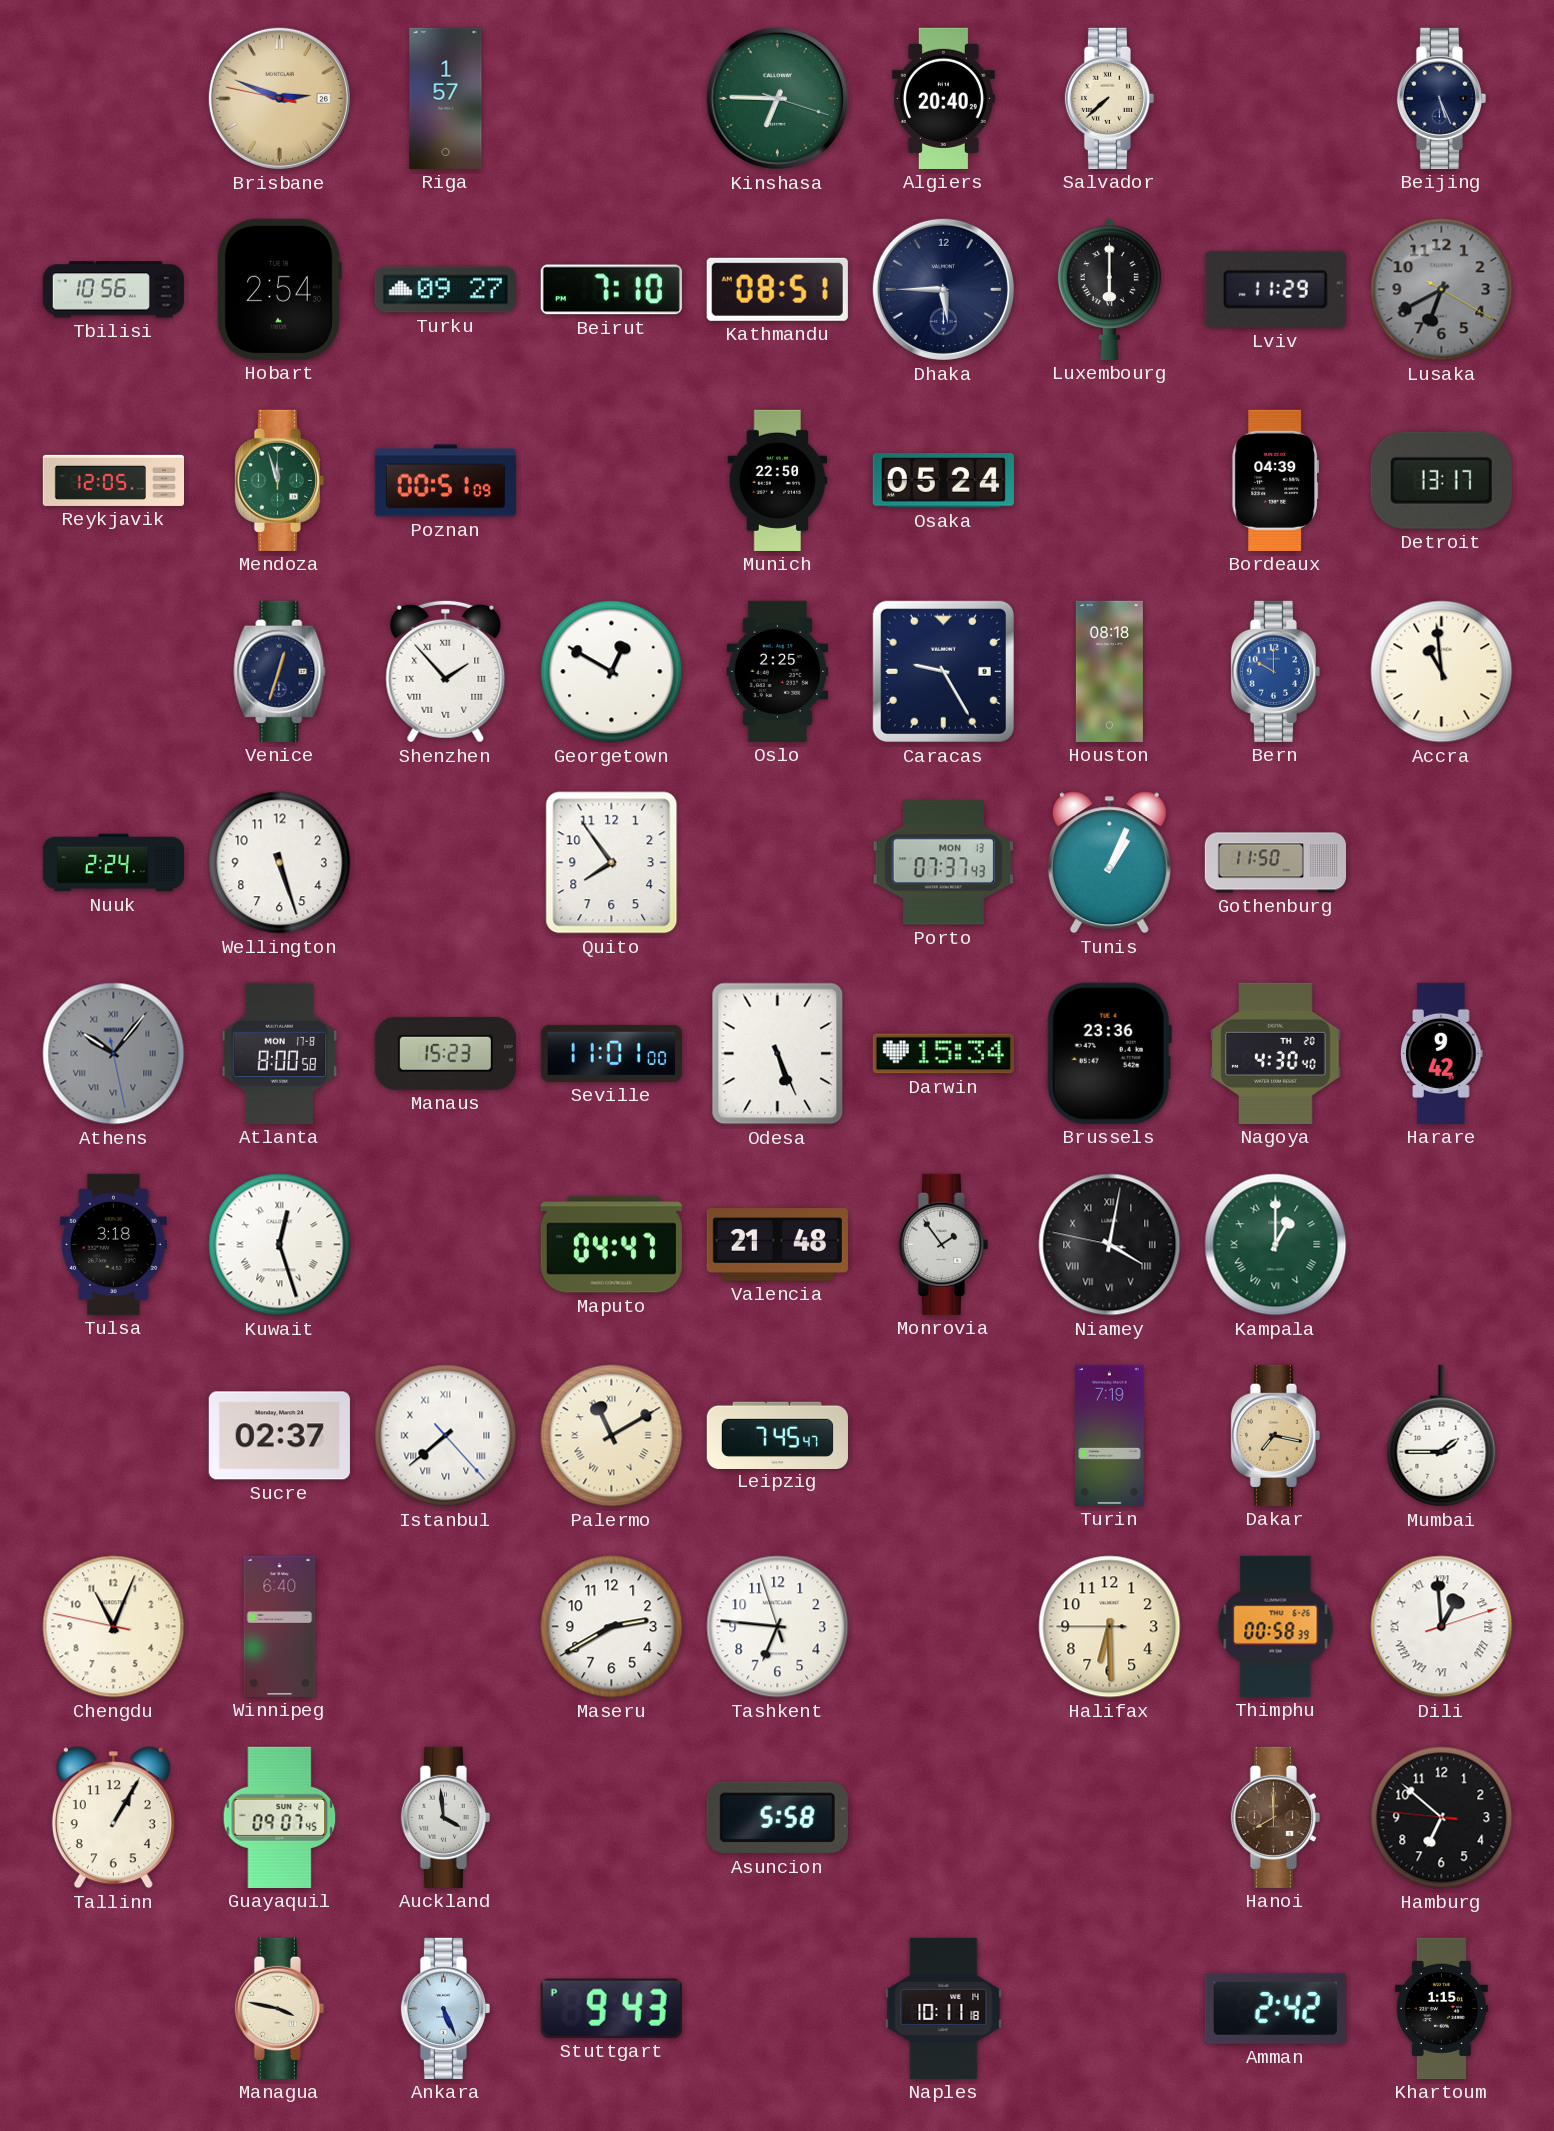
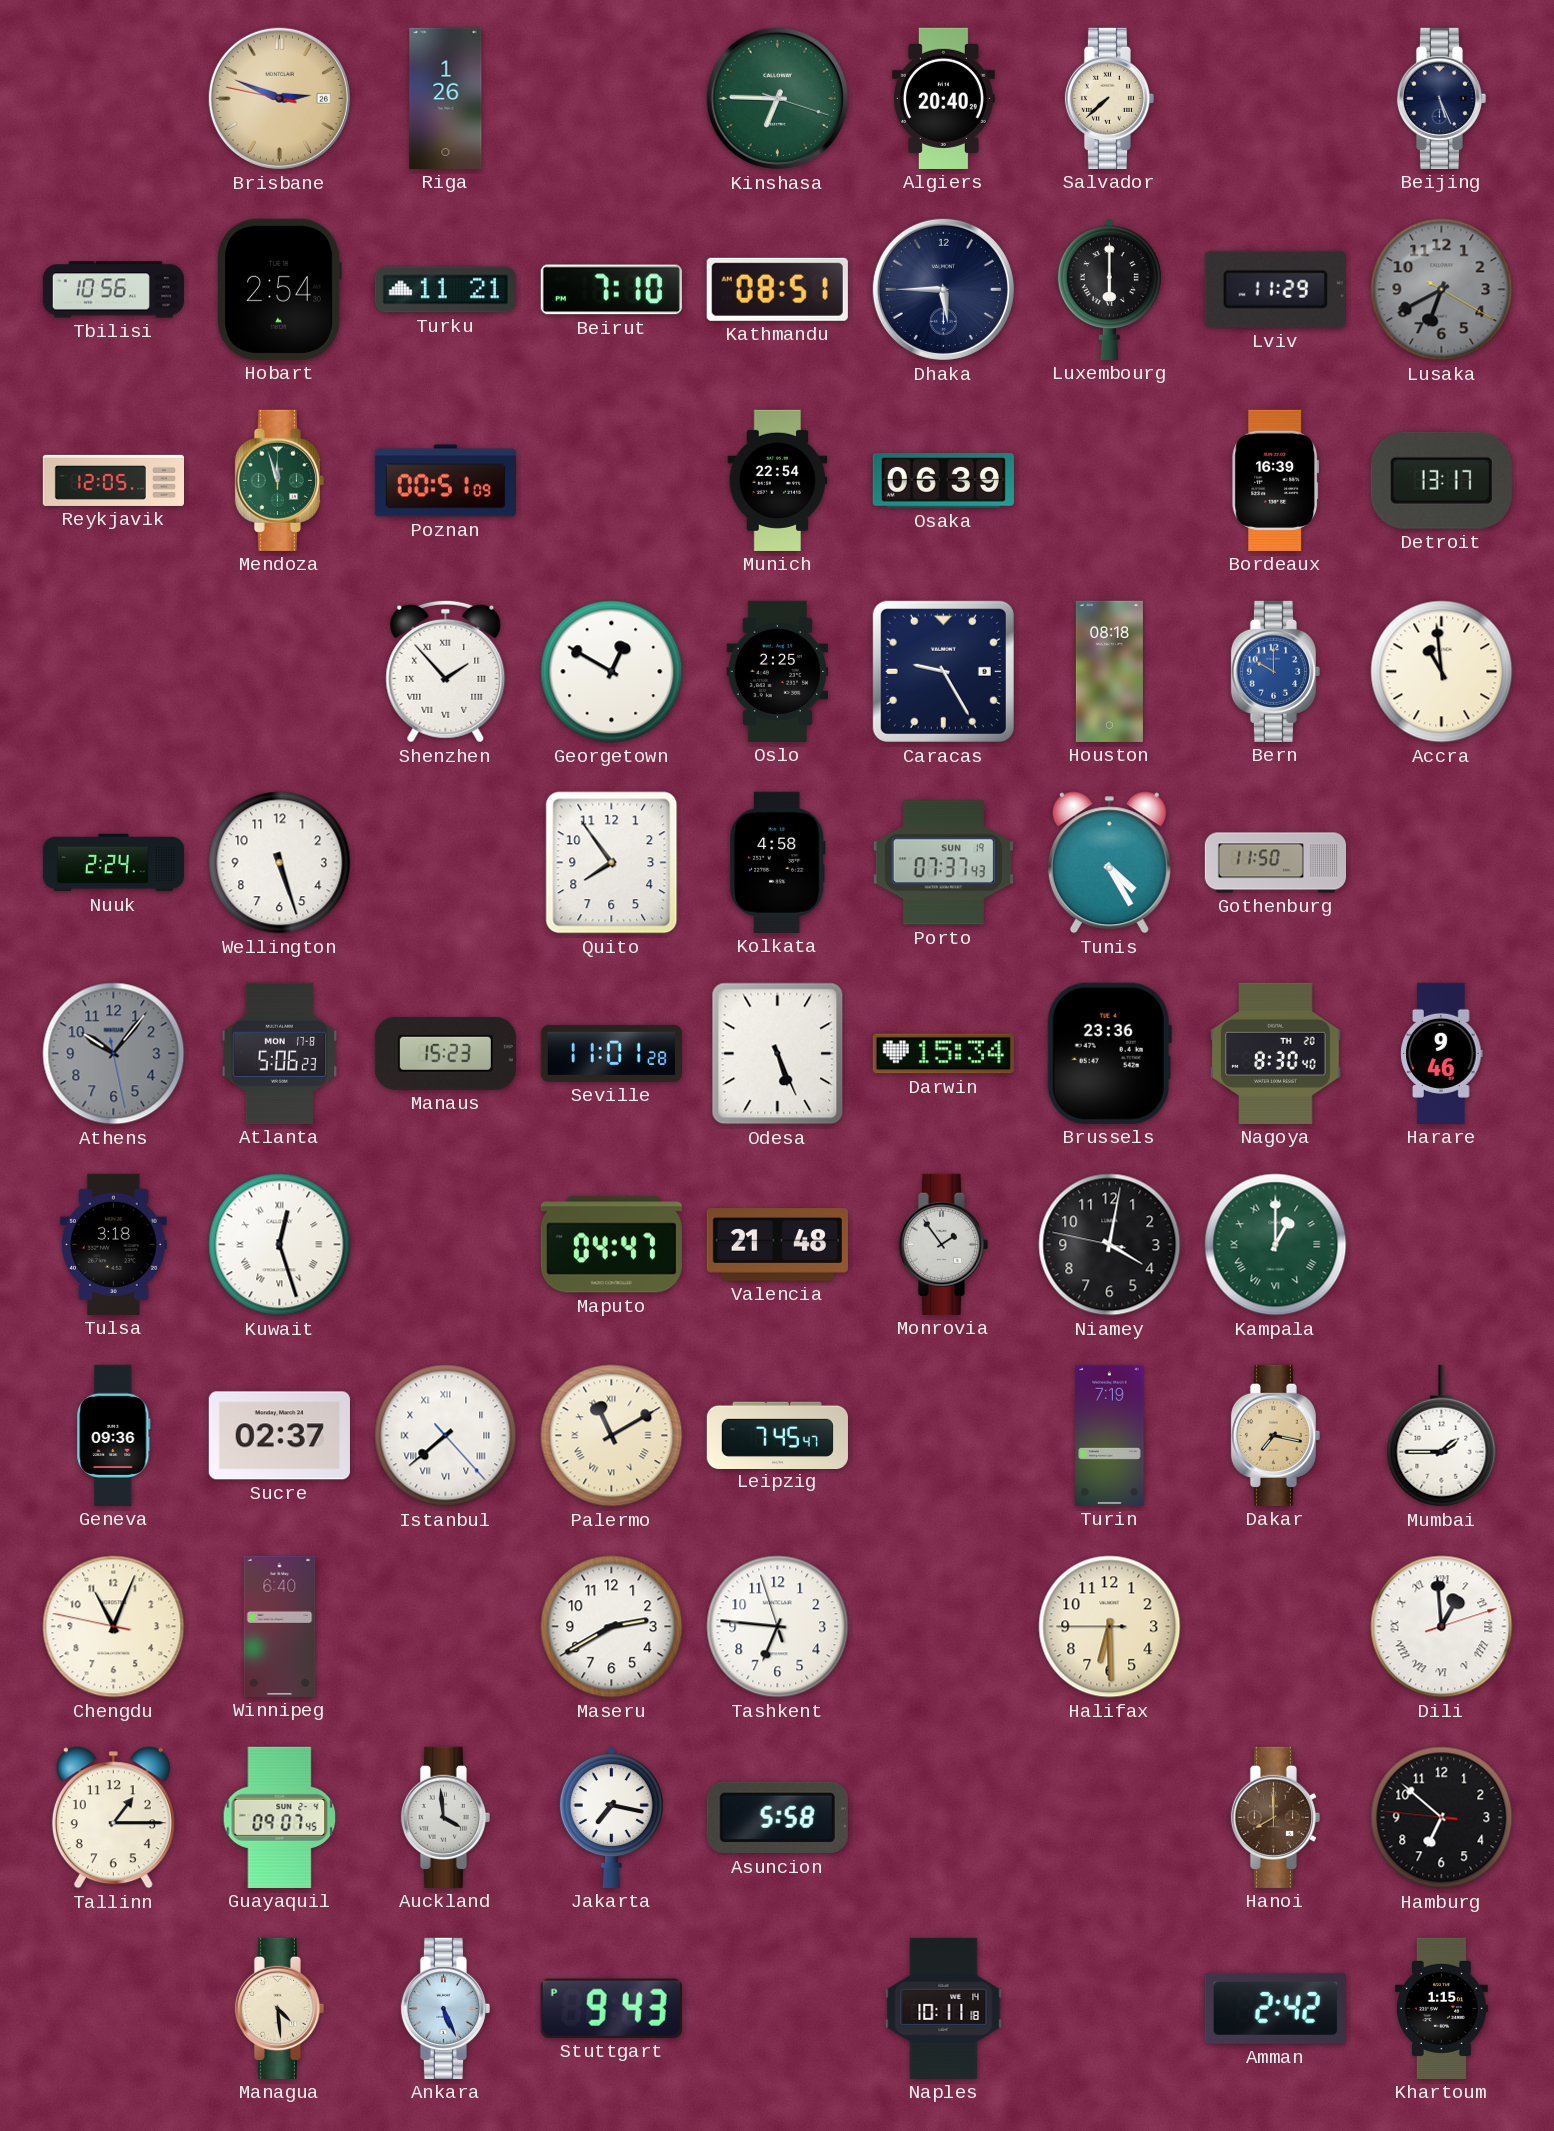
Riga: 1:57 -> 1:26
Turku: 09:27 -> 11:21
Munich: 22:50 -> 22:54
Osaka: 05:24 -> 06:39
Bordeaux: 04:39 -> 16:39
Venice: 12:33 -> none
Kolkata: none -> 4:58
Porto date: MON 13 -> SUN 19
Tunis: 1:04 -> 4:25
Athens numerals: Roman -> Arabic
Atlanta: 8:00 -> 5:06
Seville: 11:01:00 -> 11:01:28
Nagoya: 4:30 -> 8:30
Harare: 9:42 -> 9:46
Niamey numerals: Roman -> Arabic
Geneva: none -> 09:36
Thimphu: 00:58 -> none
Tallinn: 1:05 -> 1:15
Jakarta: none -> 7:17
Managua: 3:47 -> 4:29
